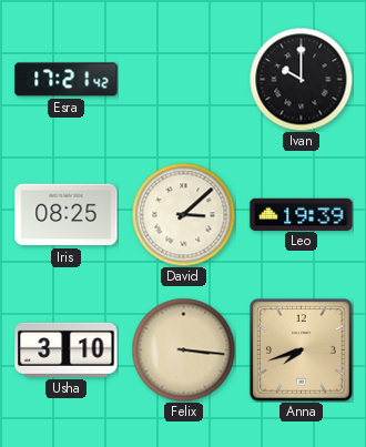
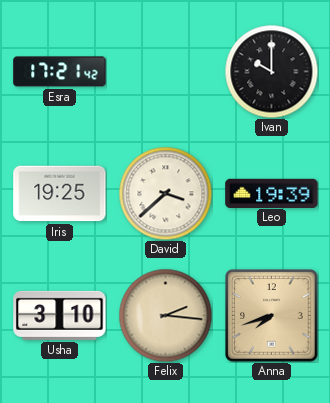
Iris: 08:25 -> 19:25
David: 3:08 -> 3:38
Felix: 3:16 -> 2:16
